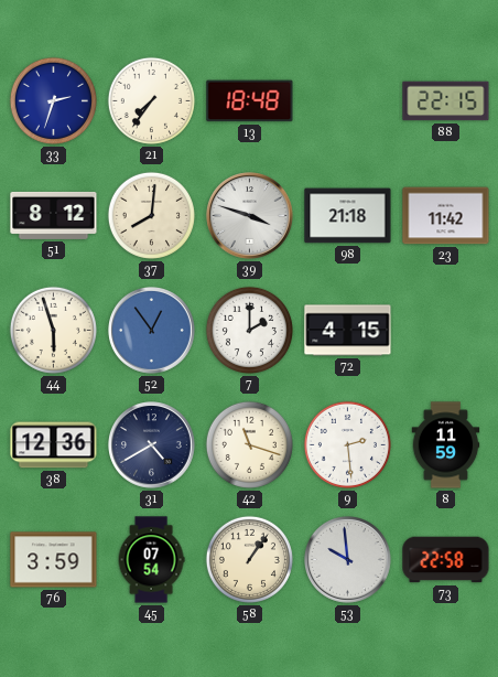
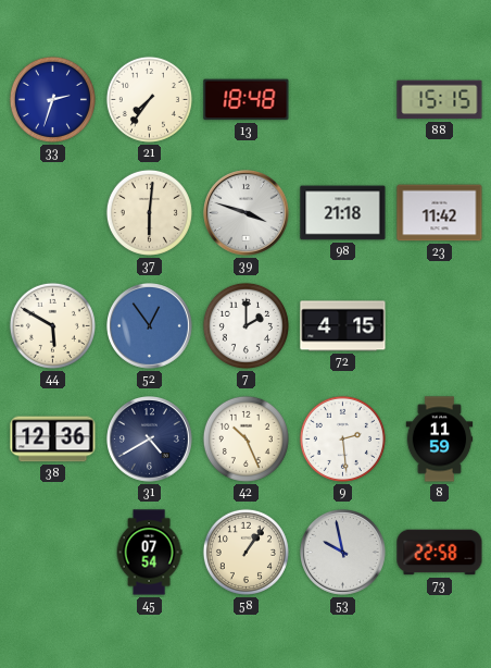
88: 22:15 -> 15:15
51: 8:12 -> none
37: 8:01 -> 6:01
44: 5:57 -> 5:50
42: 11:18 -> 10:26
76: 3:59 -> none
53: 9:59 -> 9:58
